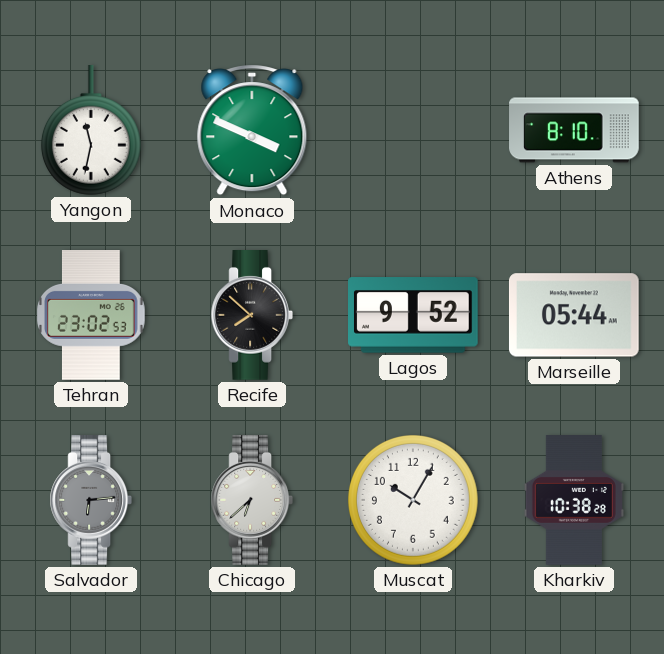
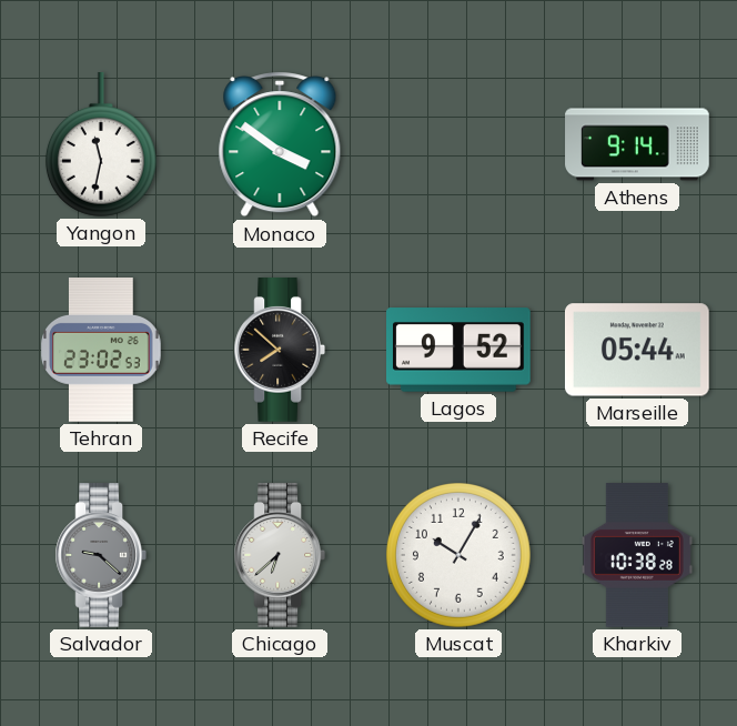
Monaco: 3:49 -> 3:51
Athens: 8:10 -> 9:14
Salvador: 6:14 -> 9:22
